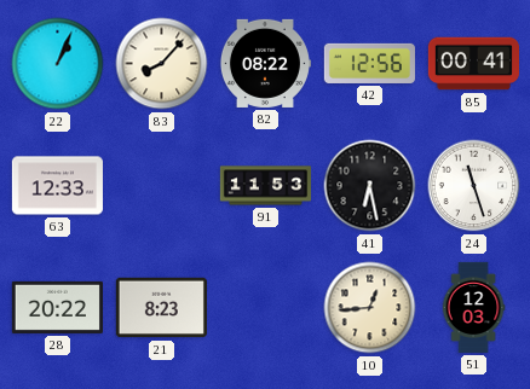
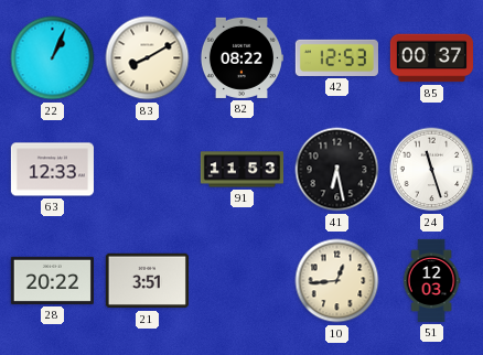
83: 8:07 -> 8:10
42: 12:56 -> 12:53
85: 00:41 -> 00:37
21: 8:23 -> 3:51
